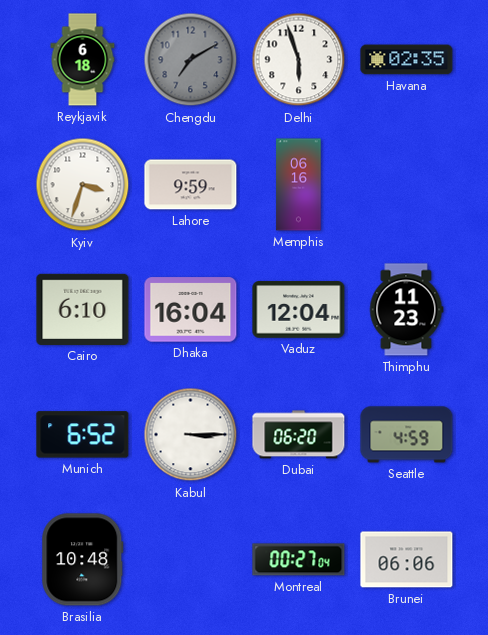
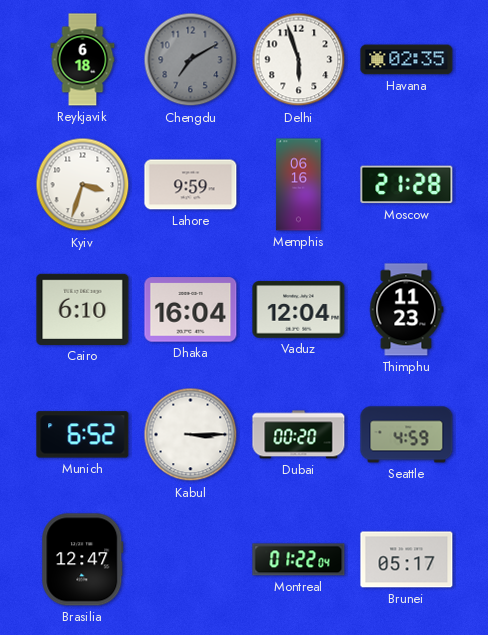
Moscow: none -> 21:28
Dubai: 06:20 -> 00:20
Brasilia: 10:48 -> 12:47
Montreal: 00:27 -> 01:22
Brunei: 06:06 -> 05:17
